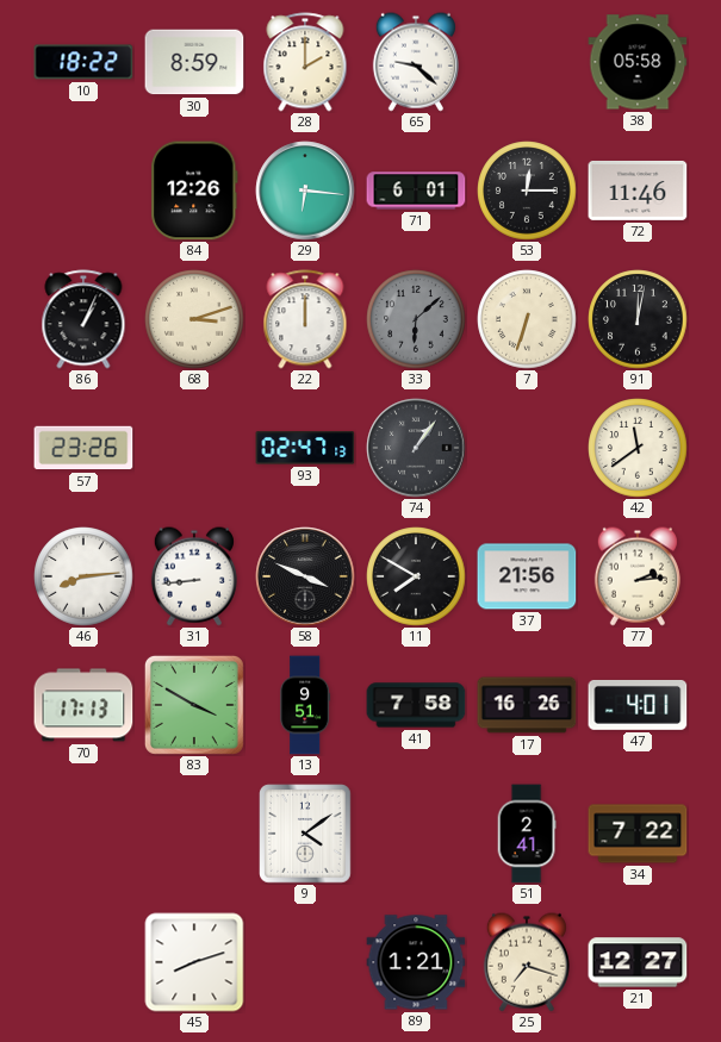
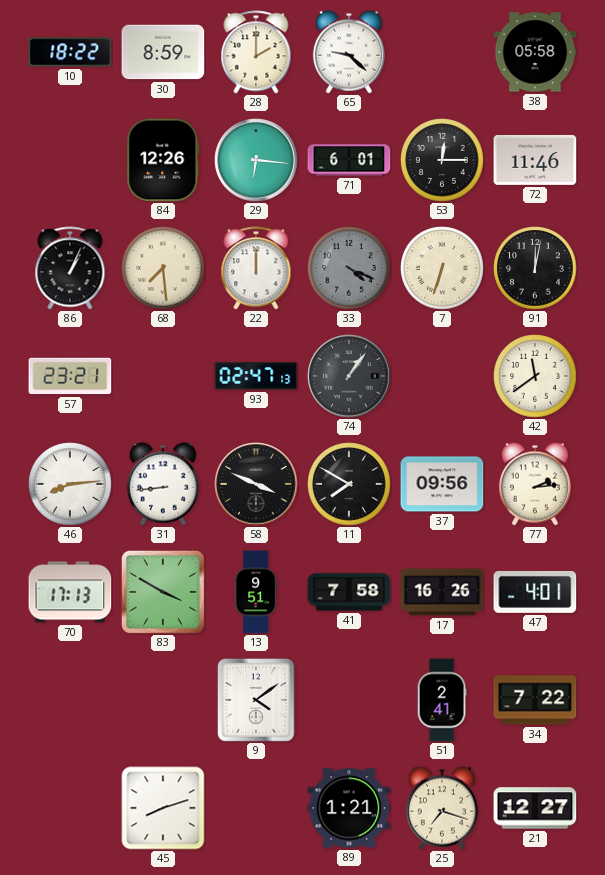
68: 3:12 -> 7:29
33: 6:08 -> 4:19
57: 23:26 -> 23:21
37: 21:56 -> 09:56
